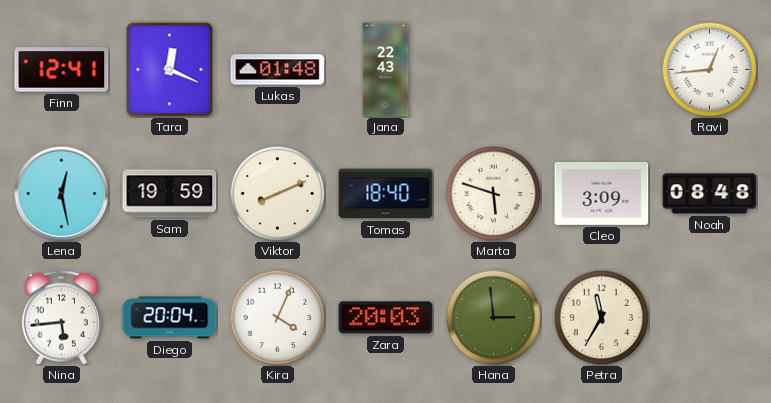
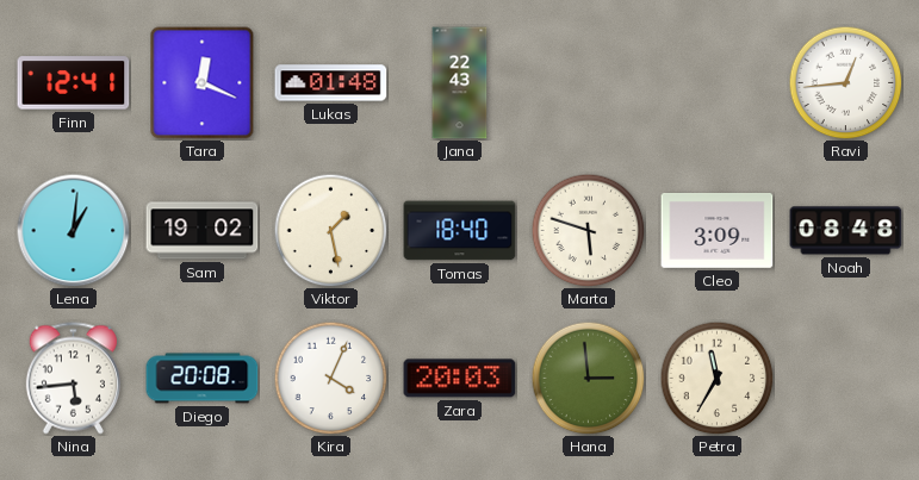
Lena: 12:28 -> 1:01
Sam: 19:59 -> 19:02
Viktor: 8:11 -> 1:28
Diego: 20:04 -> 20:08
